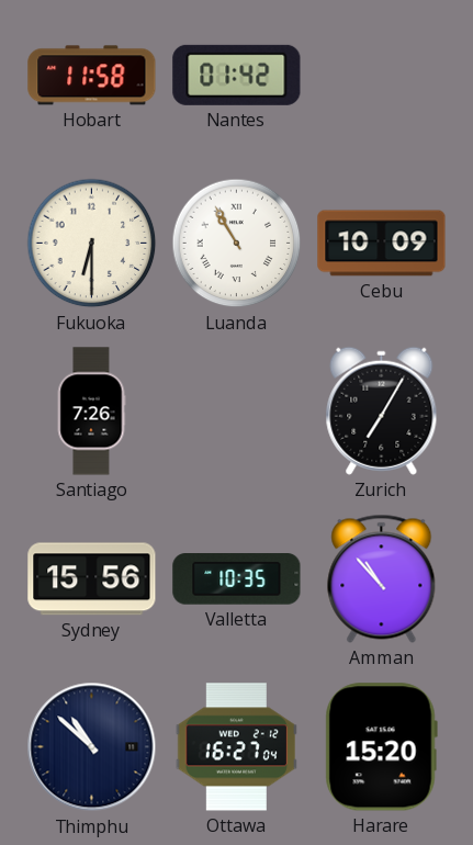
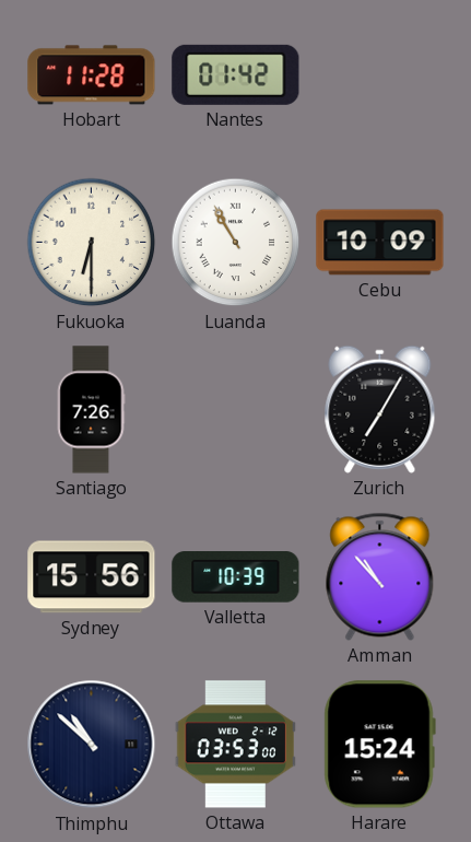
Hobart: 11:58 -> 11:28
Valletta: 10:35 -> 10:39
Ottawa: 16:27 -> 03:53
Harare: 15:20 -> 15:24
